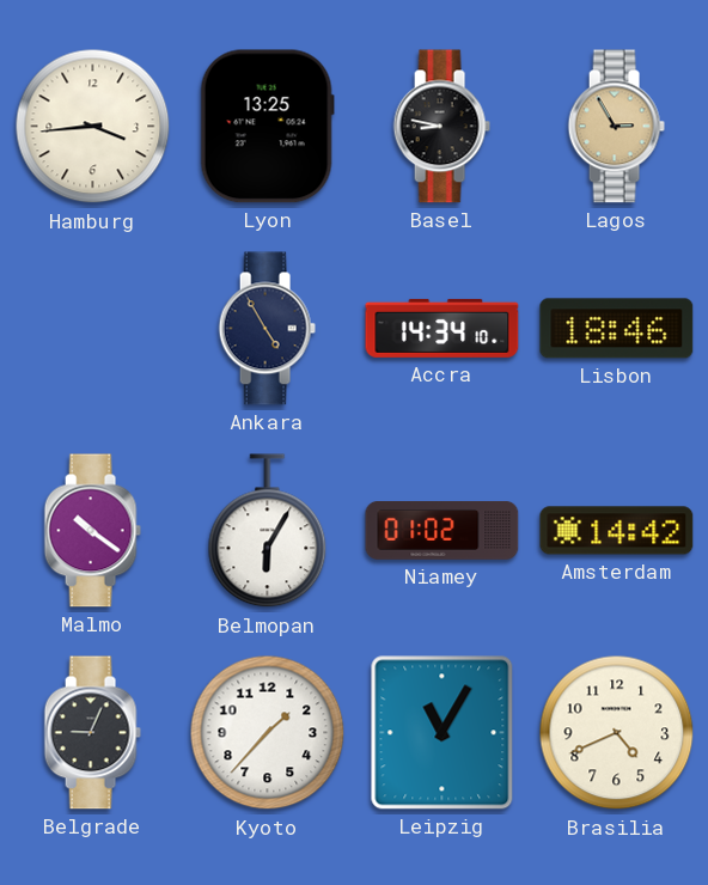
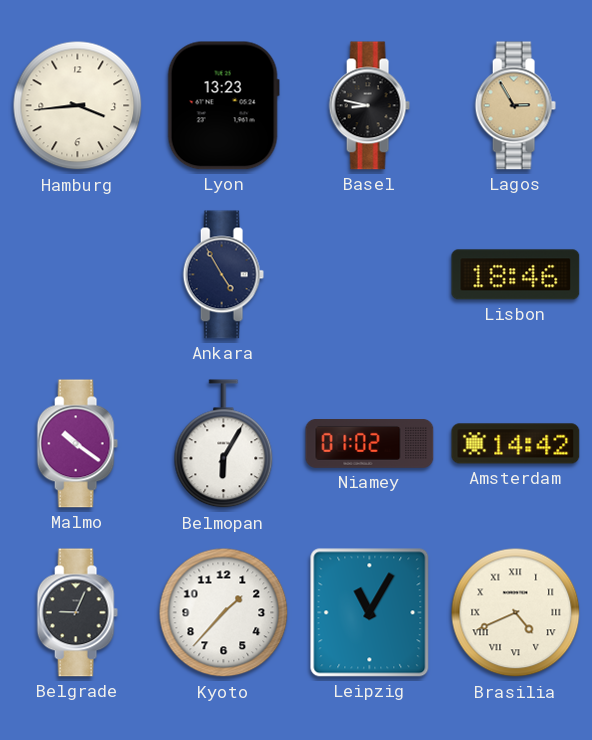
Lyon: 13:25 -> 13:23
Accra: 14:34 -> none
Brasilia numerals: Arabic -> Roman
